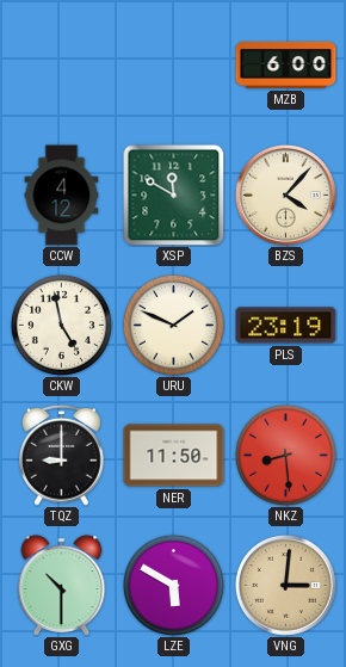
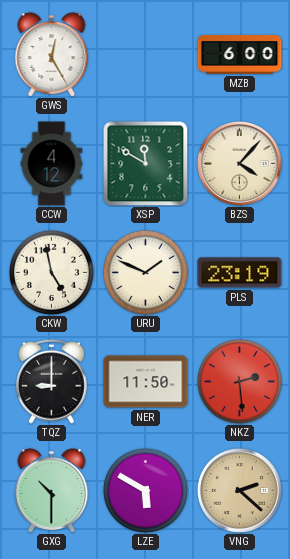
GWS: none -> 12:25
NKZ: 8:29 -> 2:29
VNG: 3:01 -> 2:22
